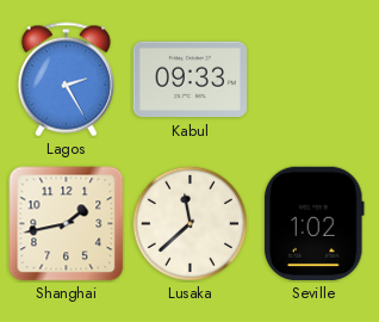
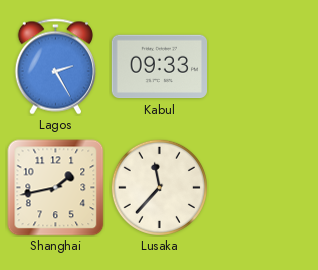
Lusaka: 11:38 -> 11:37
Seville: 1:02 -> none
